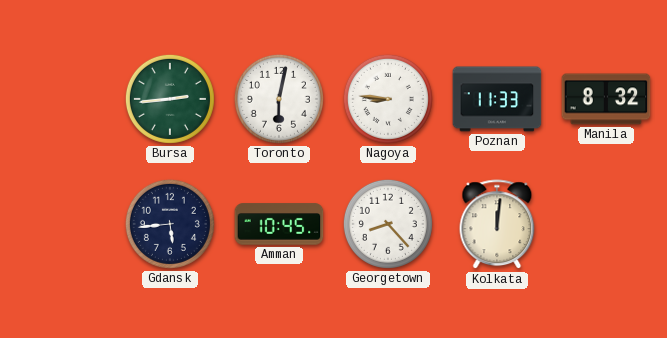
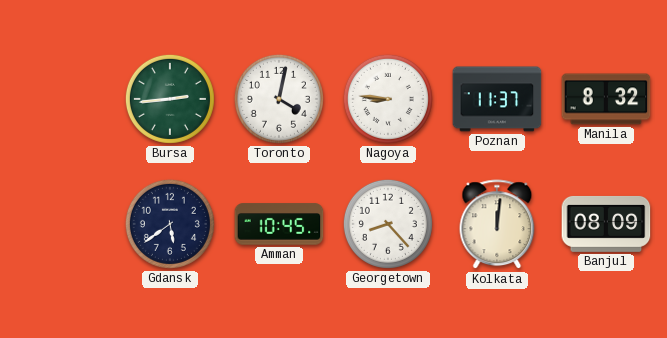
Toronto: 6:02 -> 4:02
Poznan: 11:33 -> 11:37
Gdansk: 5:44 -> 5:39
Banjul: none -> 08:09
